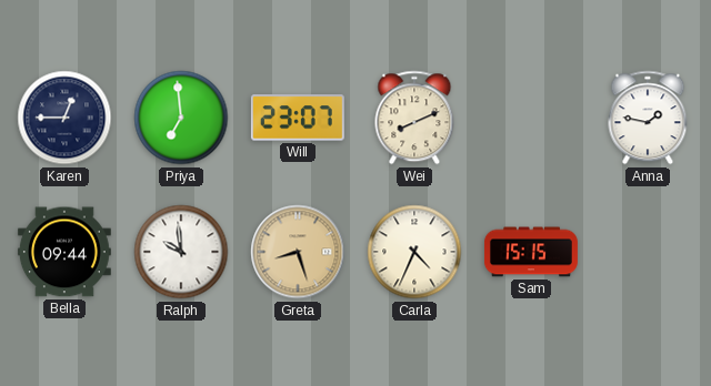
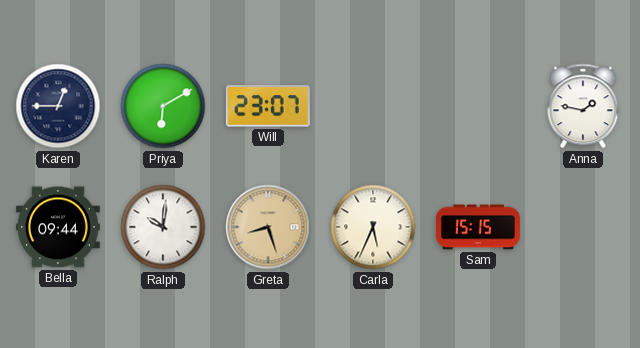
Priya: 6:59 -> 6:10
Wei: 8:11 -> none
Ralph: 9:59 -> 10:01
Carla: 4:34 -> 5:34
